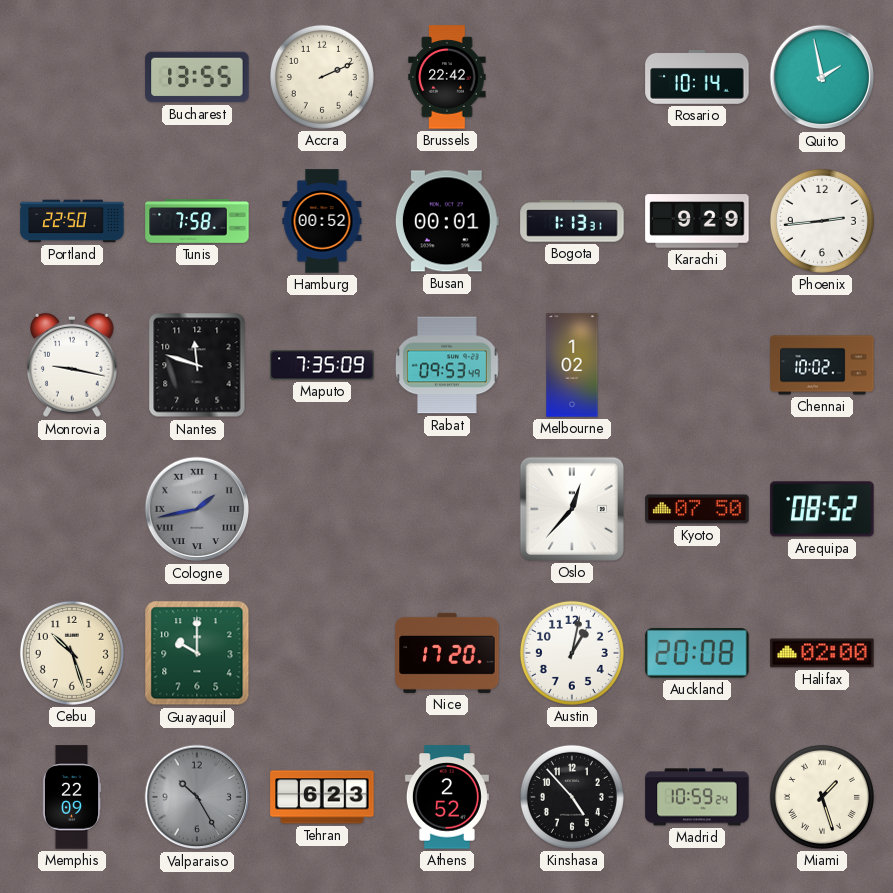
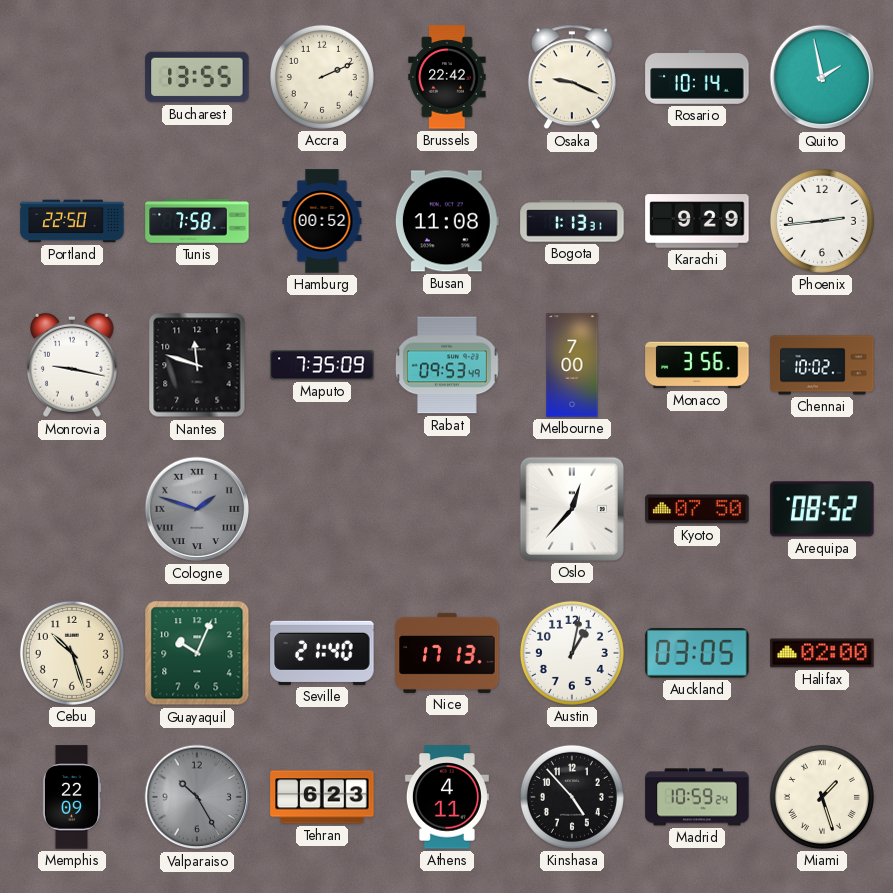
Osaka: none -> 9:19
Busan: 00:01 -> 11:08
Melbourne: 1:02 -> 7:00
Monaco: none -> 3:56
Cologne: 1:43 -> 1:48
Guayaquil: 10:00 -> 10:04
Seville: none -> 21:40
Nice: 17:20 -> 17:13
Auckland: 20:08 -> 03:05
Athens: 2:52 -> 4:11
